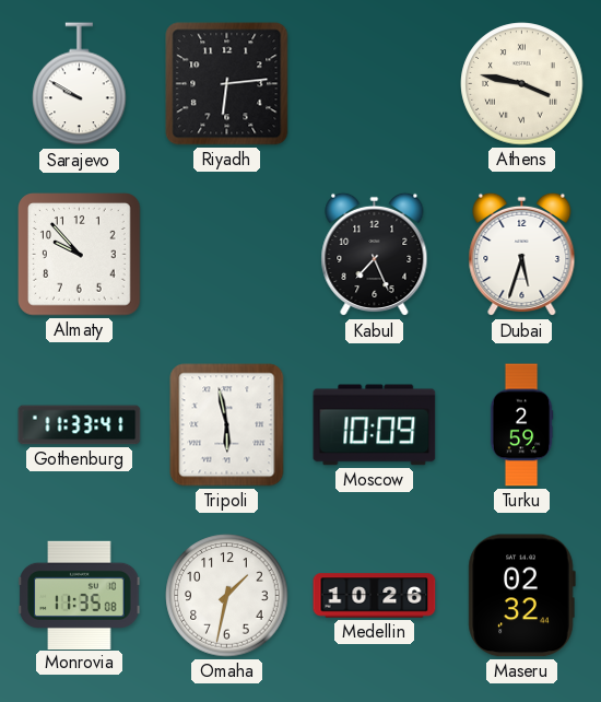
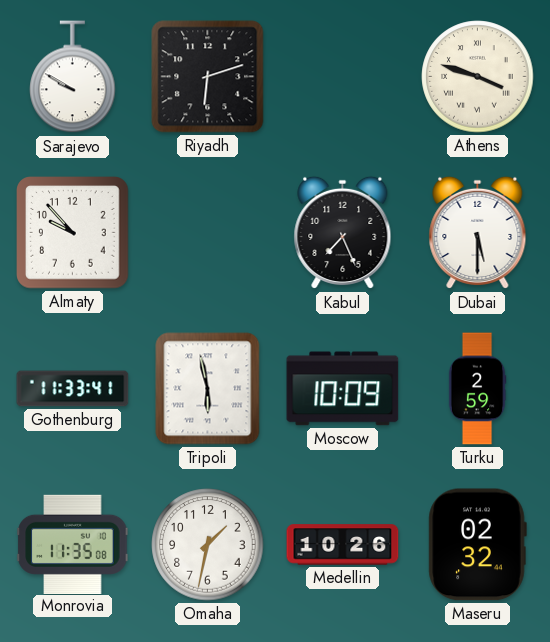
Riyadh: 6:14 -> 6:12
Athens: 3:47 -> 3:48
Dubai: 5:33 -> 5:30
